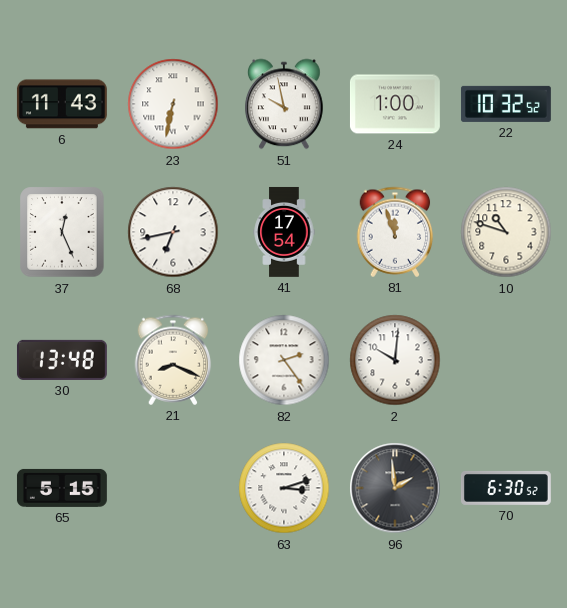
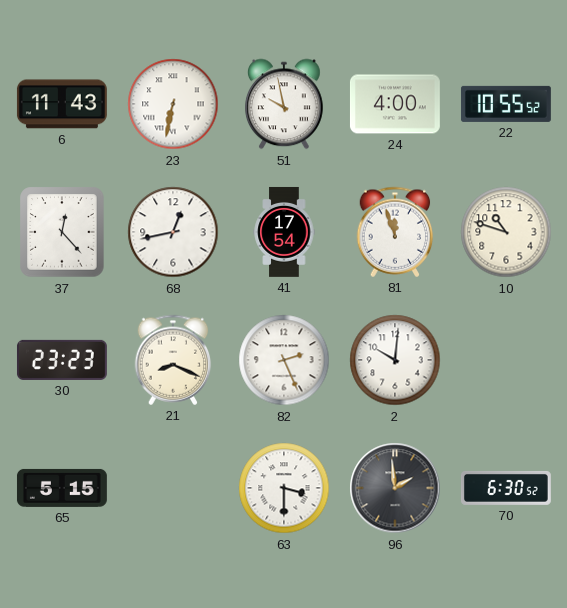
24: 1:00 -> 4:00
22: 10:32 -> 10:55
37: 12:26 -> 12:23
68: 6:43 -> 12:43
30: 13:48 -> 23:23
82: 2:24 -> 2:26
63: 3:12 -> 3:30
